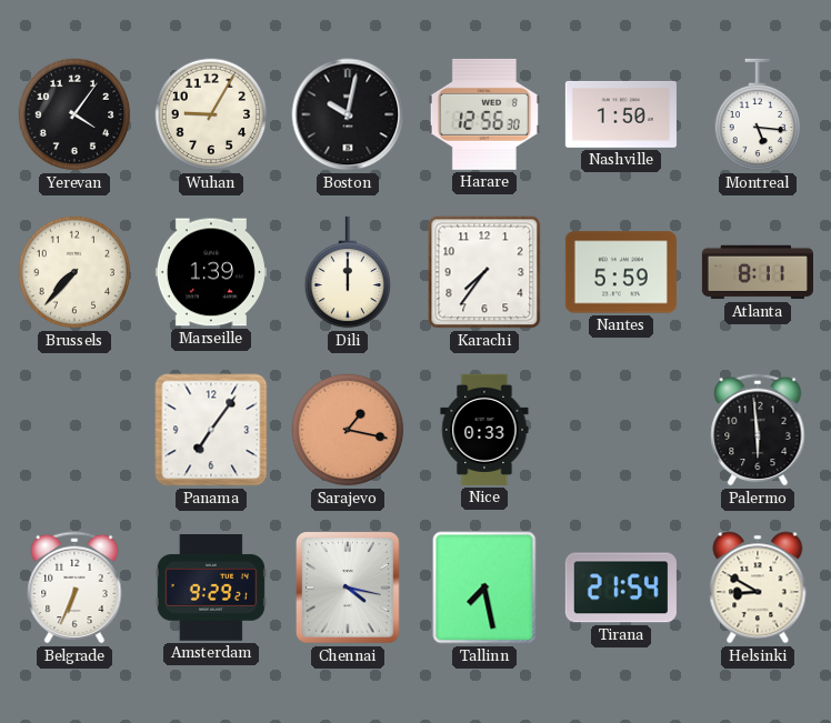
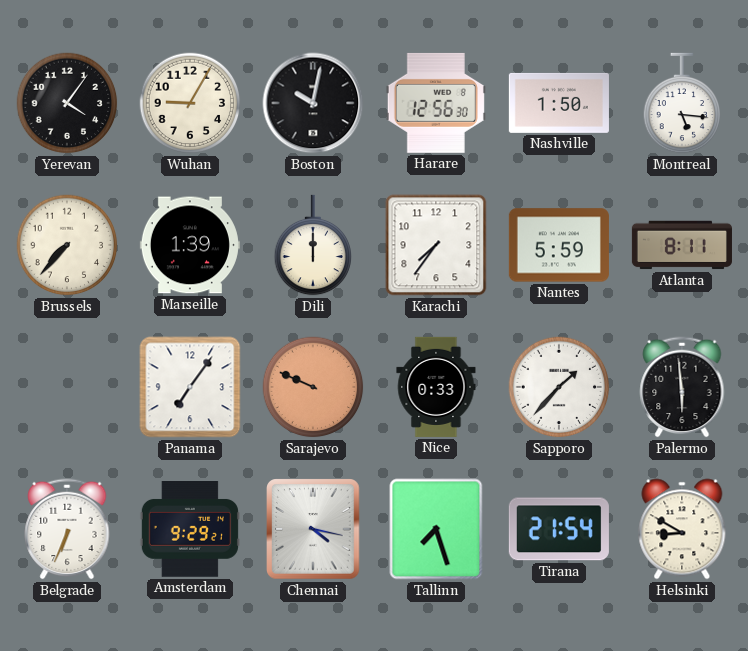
Sarajevo: 1:17 -> 9:49
Sapporo: none -> 1:37
Tallinn: 7:28 -> 7:27
